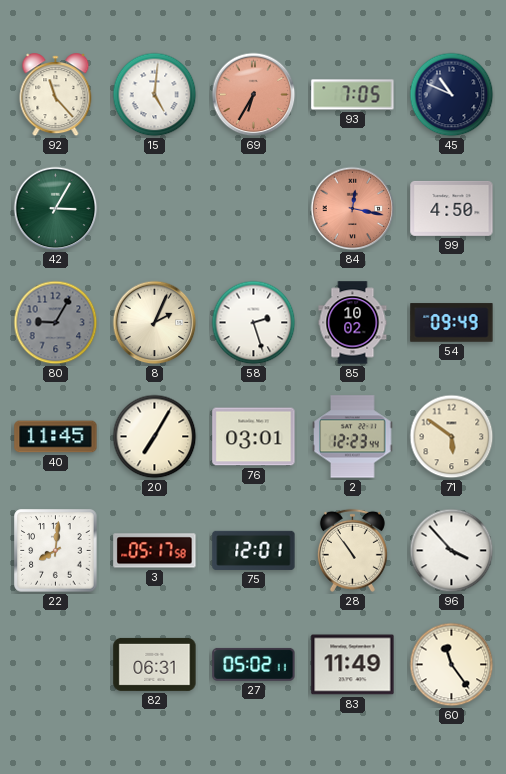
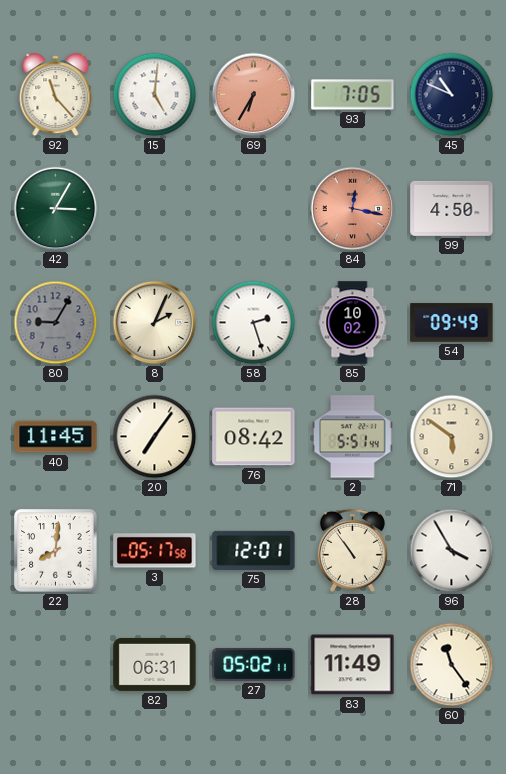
20: 7:05 -> 7:06
76: 03:01 -> 08:42
2: 12:23 -> 5:51
96: 3:53 -> 3:55
